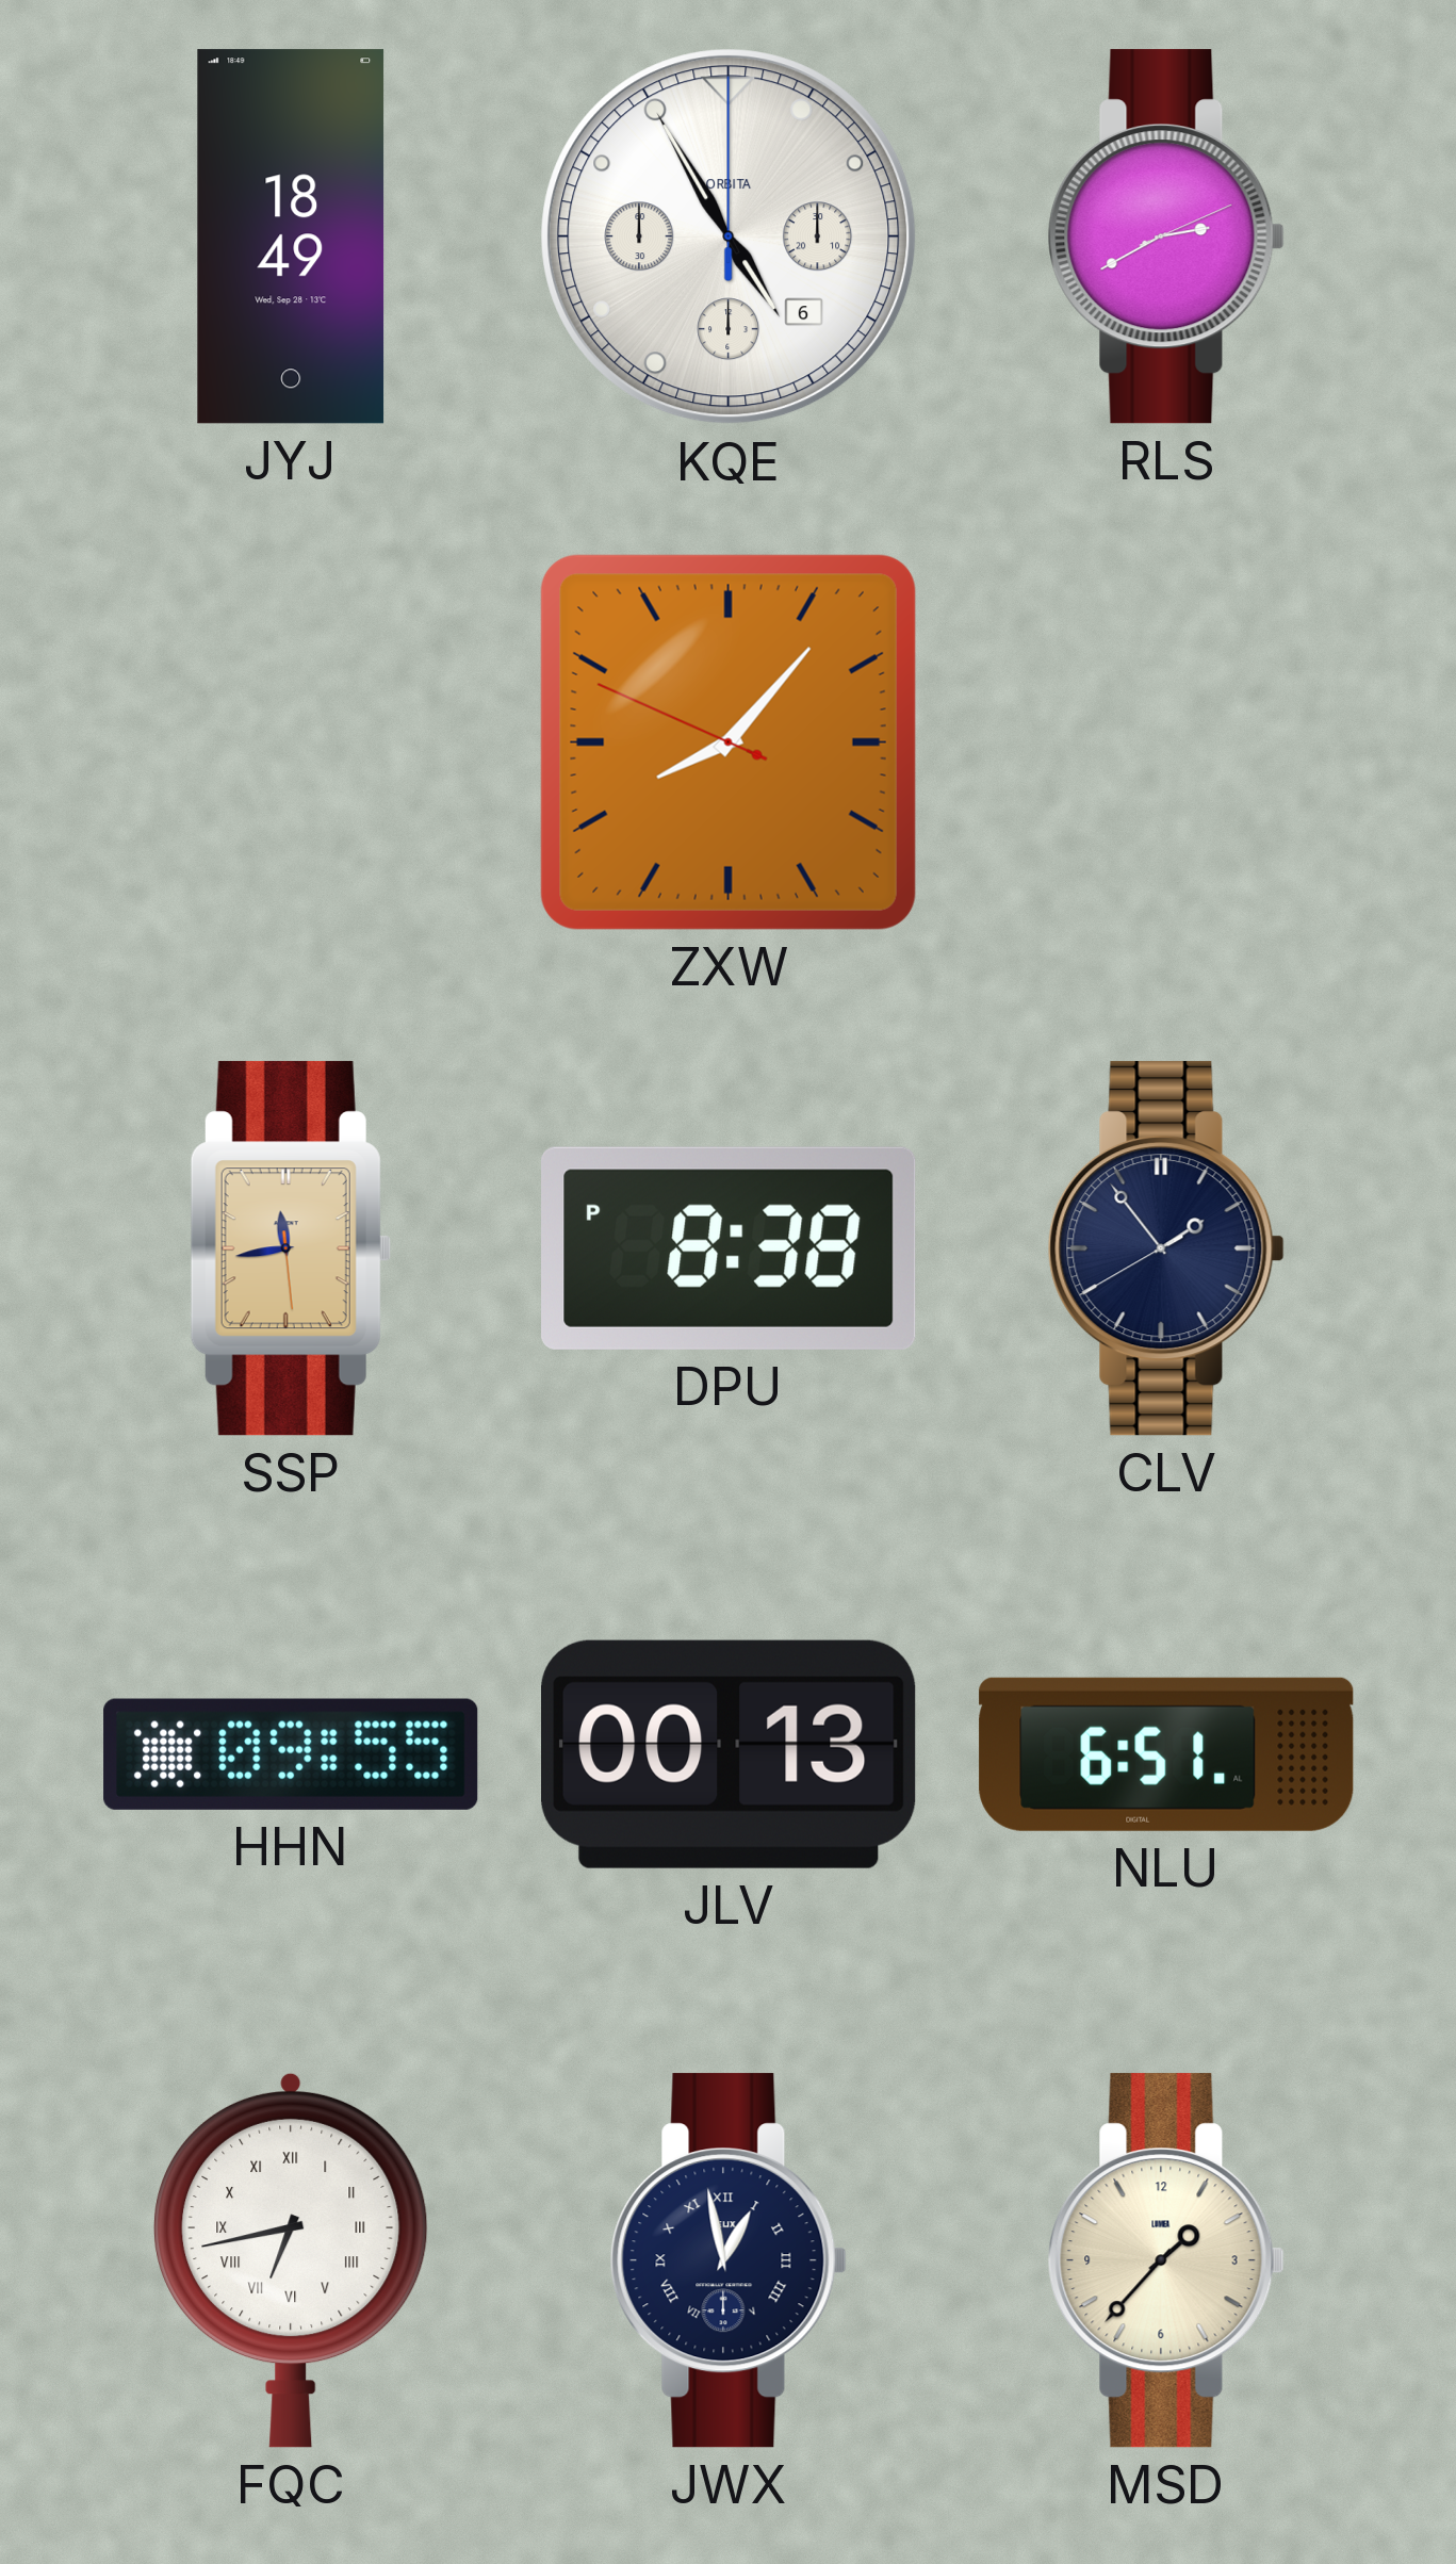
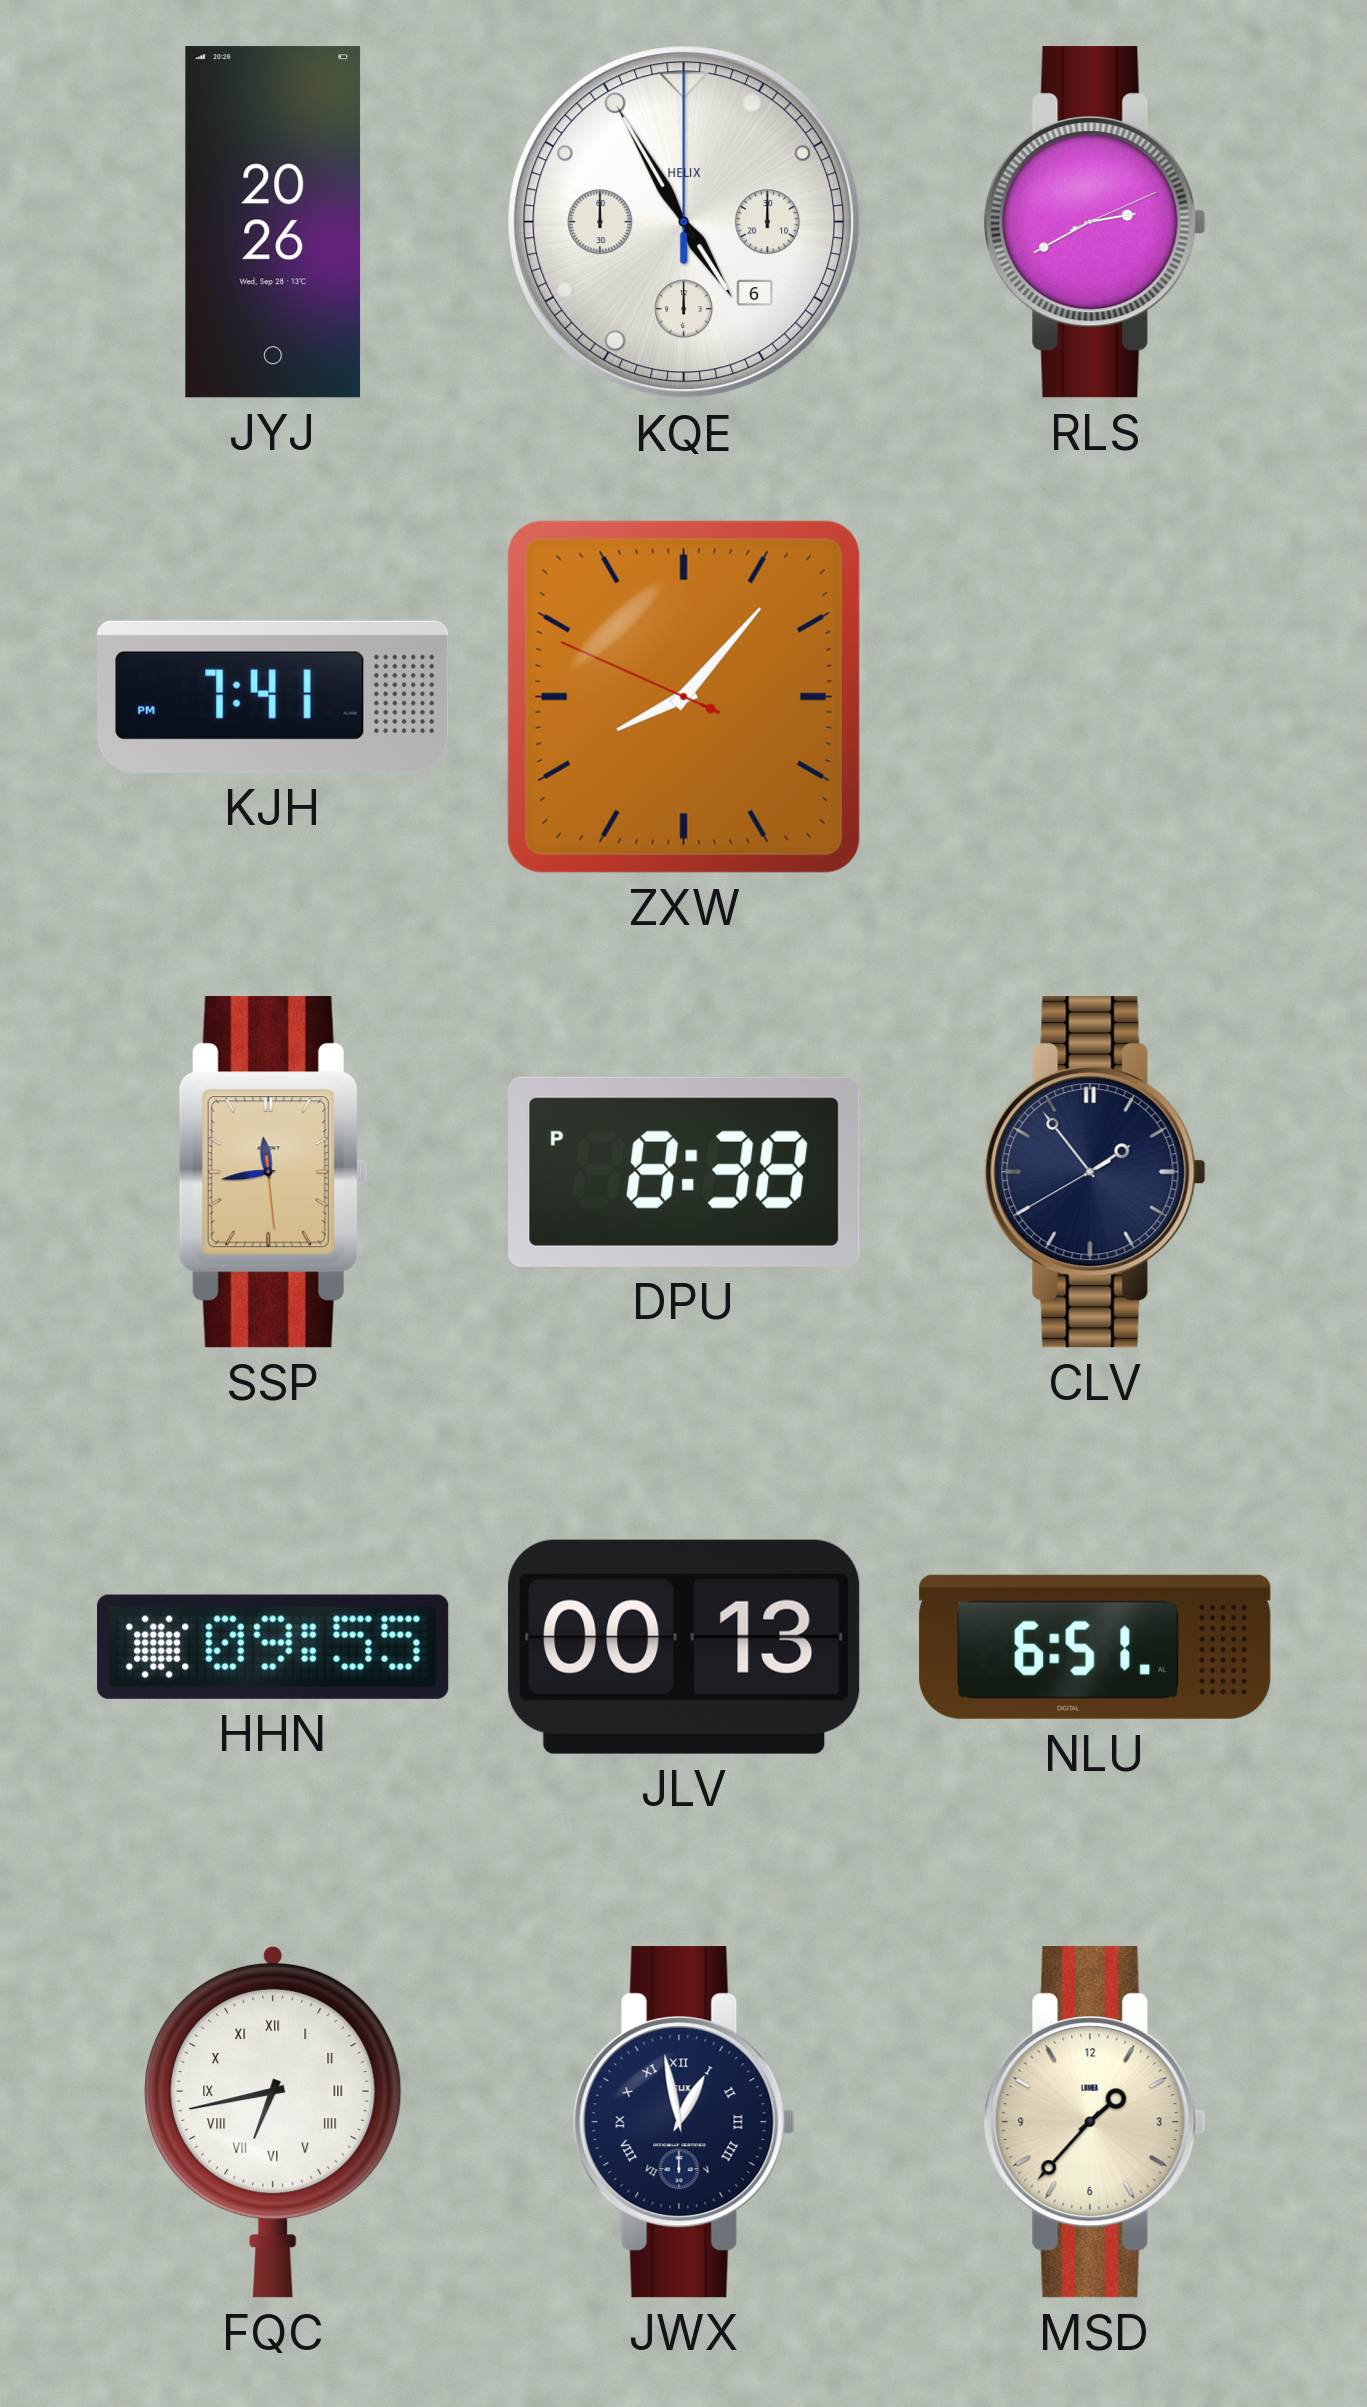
JYJ: 18:49 -> 20:26
KQE brand: ORBITA -> HELIX
KJH: none -> 7:41
